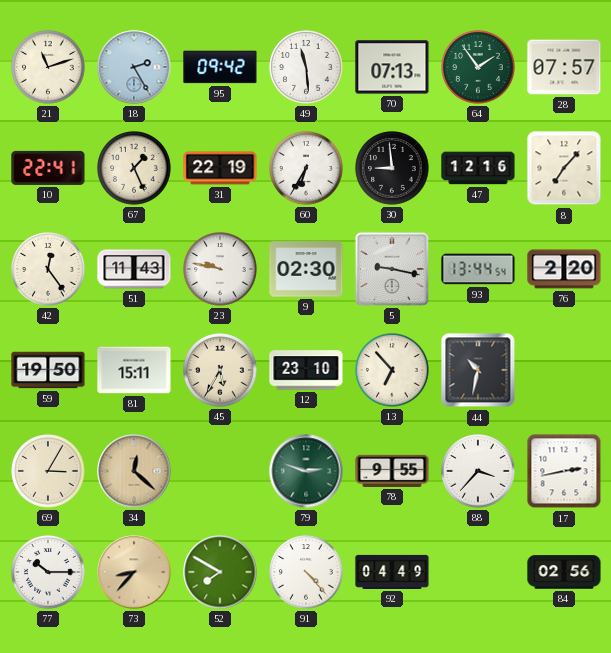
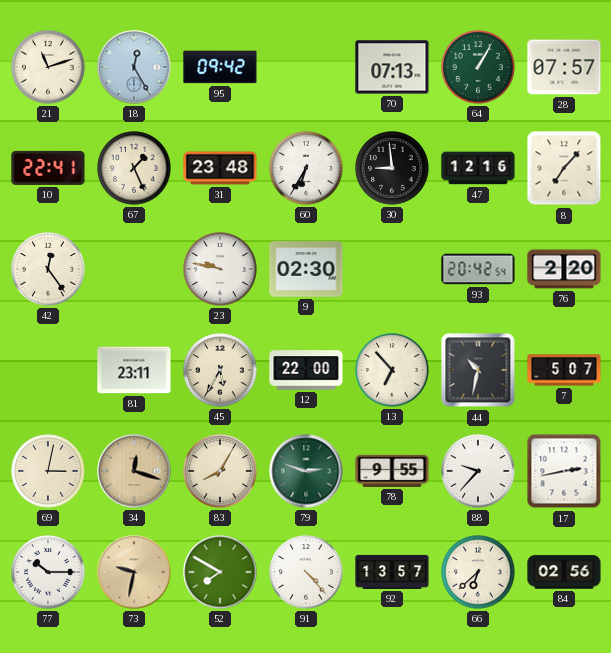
18: 2:25 -> 12:25
49: 11:29 -> none
64: 1:54 -> 1:05
31: 22:19 -> 23:48
51: 11:43 -> none
5: 9:17 -> none
93: 13:44 -> 20:42
59: 19:50 -> none
81: 15:11 -> 23:11
12: 23:10 -> 22:00
7: none -> 5:07
69: 3:05 -> 3:02
34: 12:22 -> 12:18
83: none -> 8:05
88: 3:37 -> 9:37
73: 8:37 -> 9:32
92: 04:49 -> 13:57
66: none -> 6:38
